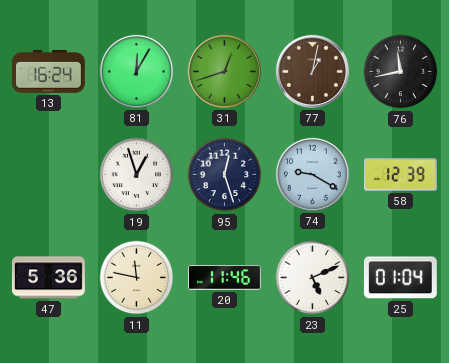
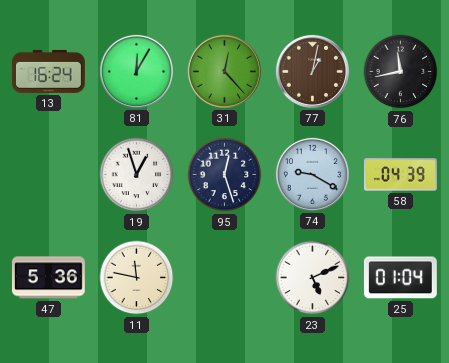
31: 12:42 -> 12:23
58: 12:39 -> 04:39
20: 11:46 -> none
